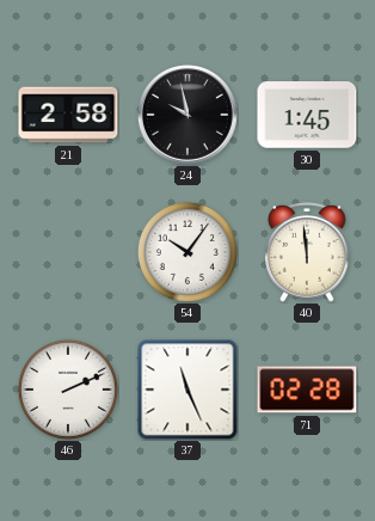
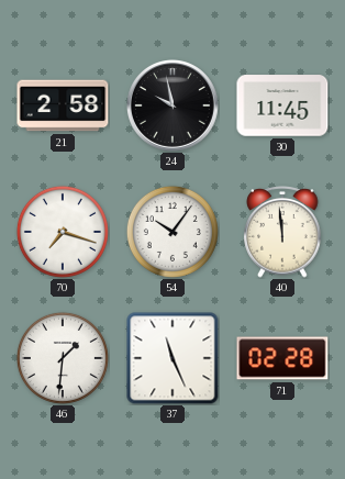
30: 1:45 -> 11:45
70: none -> 7:18
46: 2:11 -> 1:31
